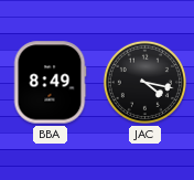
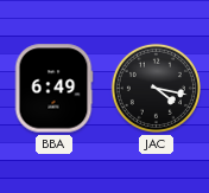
BBA: 8:49 -> 6:49
